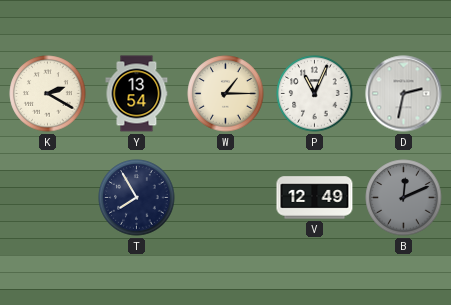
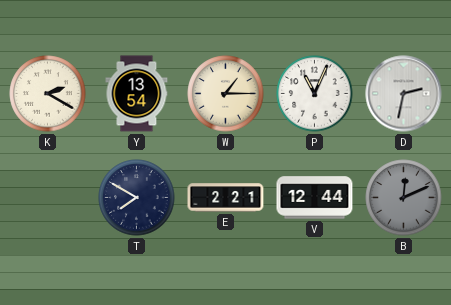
T: 7:55 -> 7:50
E: none -> 2:21
V: 12:49 -> 12:44
